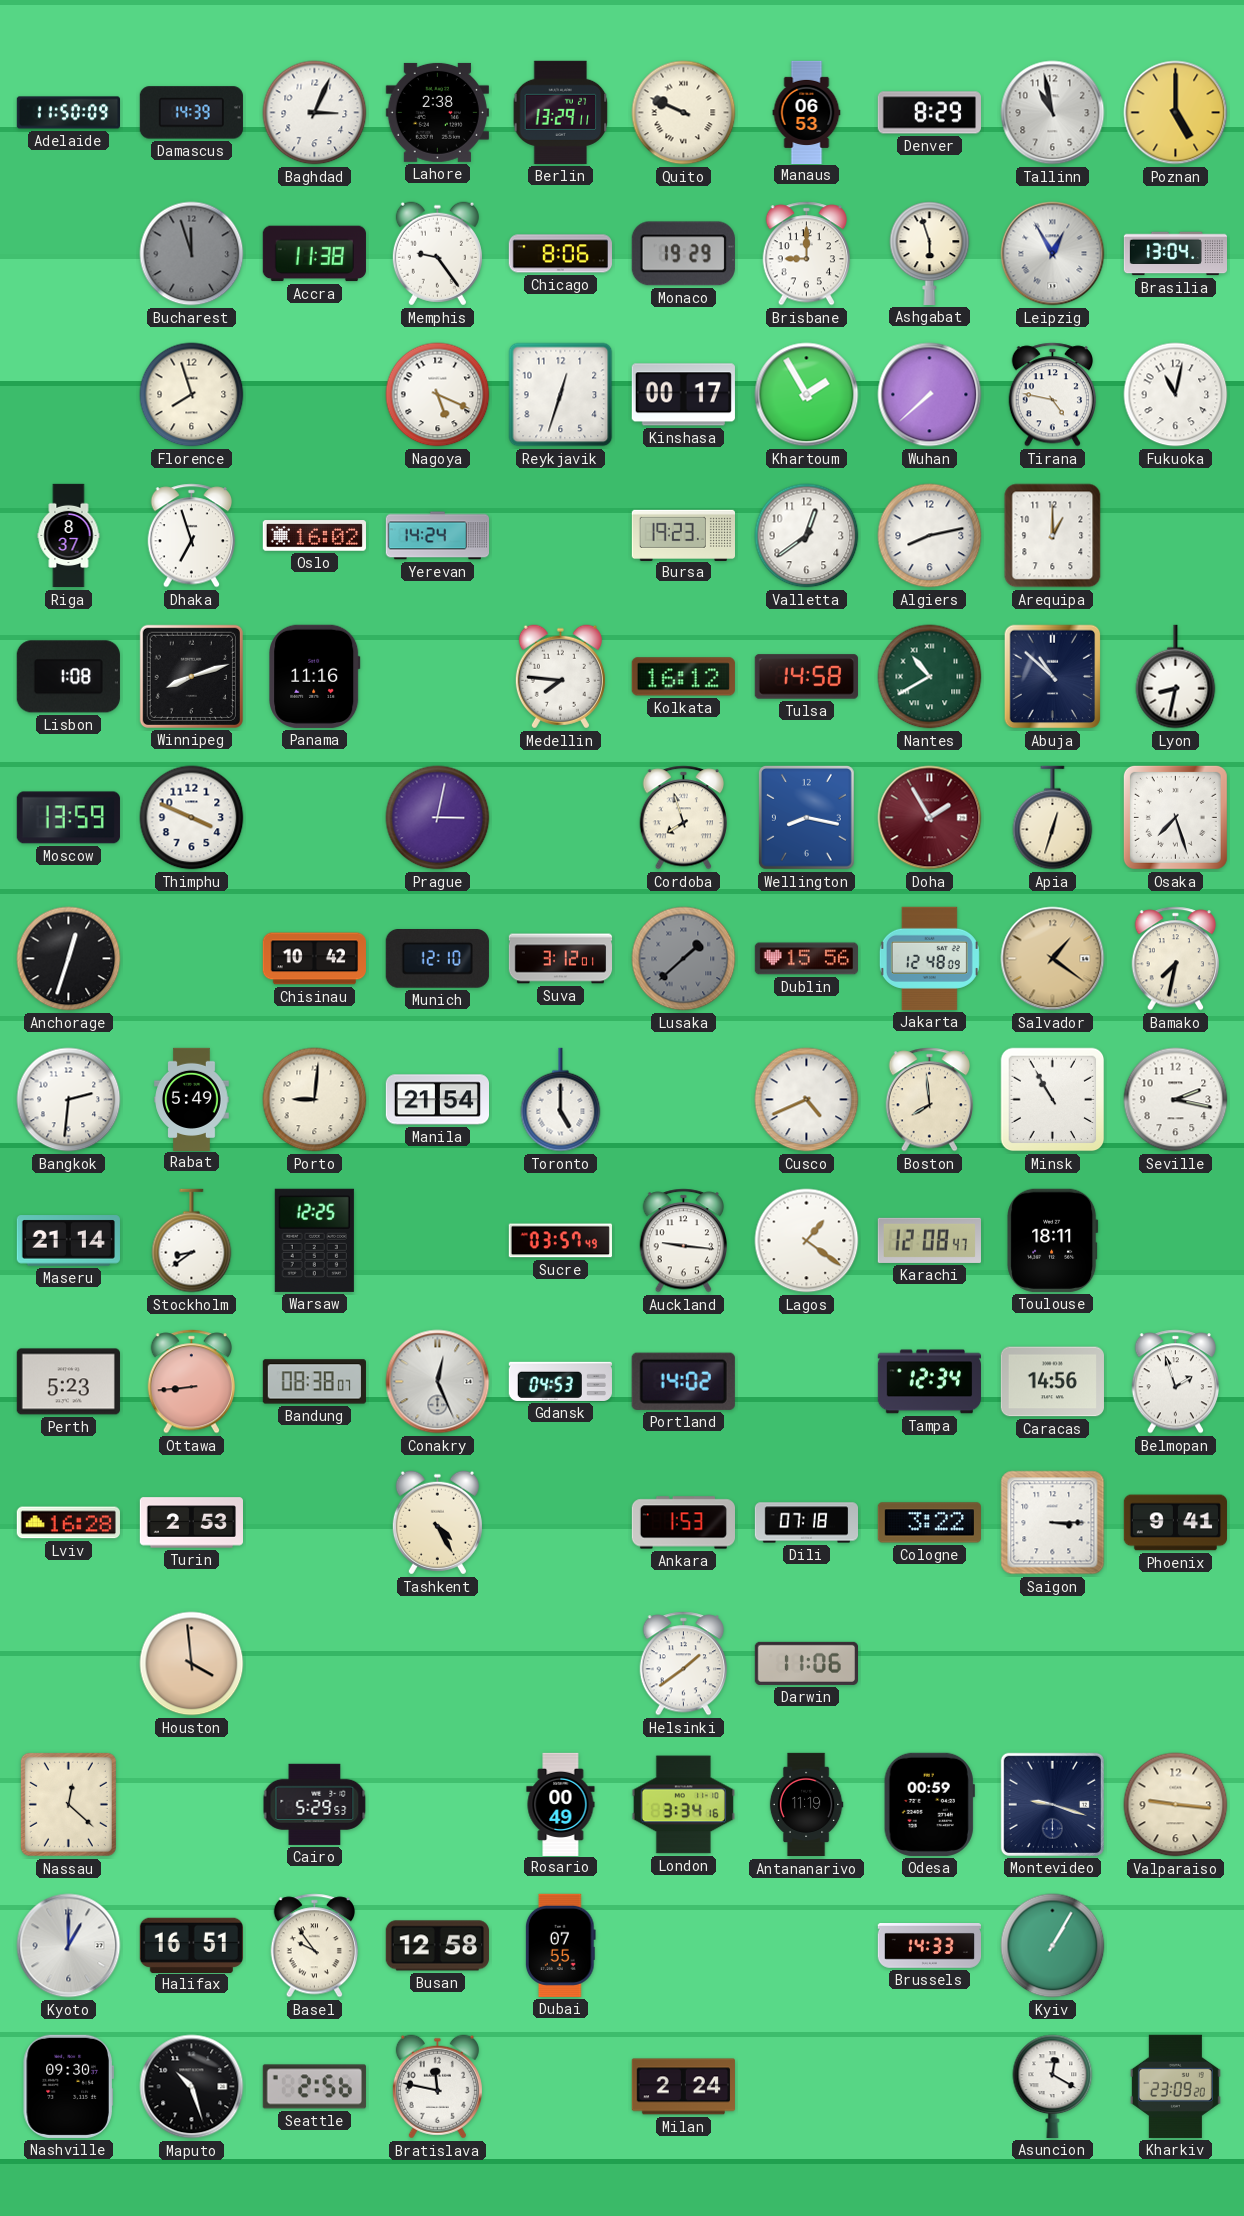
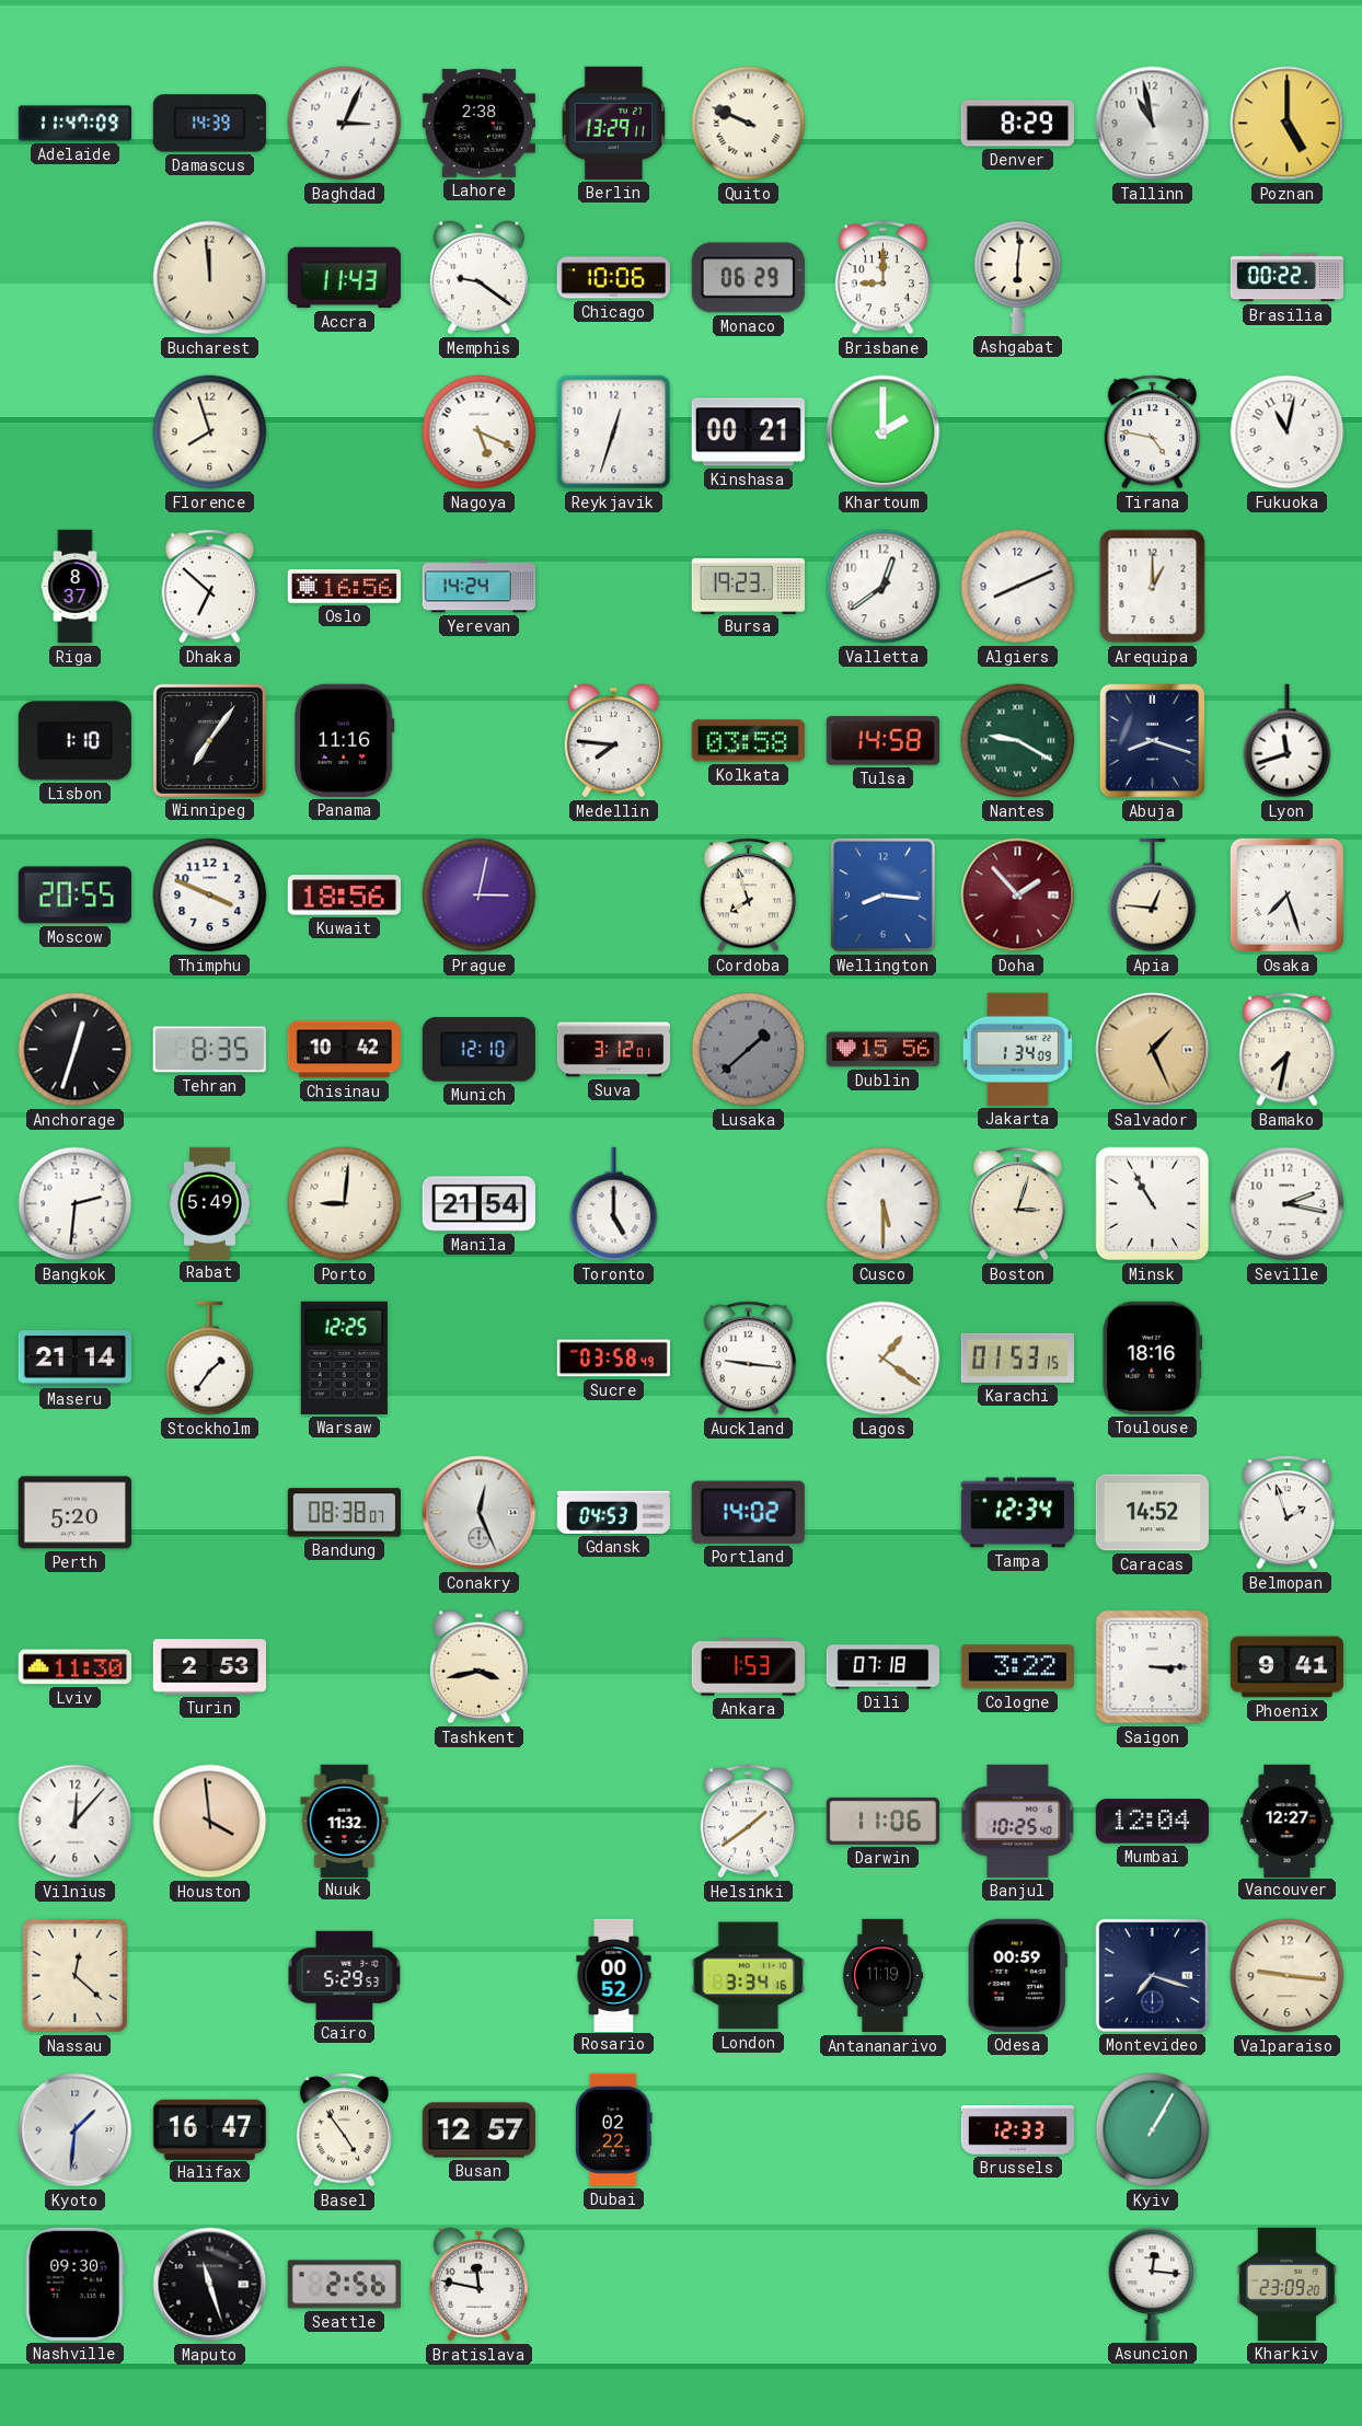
Adelaide: 11:50 -> 11:47
Manaus: 06:53 -> none
Bucharest: 11:57 -> 11:59
Bucharest dial: grey -> cream
Accra: 11:38 -> 11:43
Memphis: 9:24 -> 9:21
Chicago: 8:06 -> 10:06
Monaco: 19:29 -> 06:29
Ashgabat: 5:57 -> 6:01
Leipzig: 12:55 -> none
Brasilia: 13:04 -> 00:22
Kinshasa: 00:17 -> 00:21
Khartoum: 1:55 -> 2:00
Wuhan: 7:38 -> none
Dhaka: 6:57 -> 6:52
Oslo: 16:02 -> 16:56
Algiers: 8:13 -> 8:11
Lisbon: 1:08 -> 1:10
Winnipeg: 8:12 -> 7:06
Kolkata: 16:12 -> 03:58
Nantes: 10:40 -> 9:20
Abuja: 10:52 -> 8:18
Lyon: 8:32 -> 11:42
Moscow: 13:59 -> 20:55
Kuwait: none -> 18:56
Wellington: 8:17 -> 8:16
Doha: 1:55 -> 1:53
Apia: 12:33 -> 12:46
Tehran: none -> 8:35
Jakarta: 12:48 -> 1:34
Salvador: 1:21 -> 1:26
Cusco: 4:41 -> 5:30
Boston: 7:59 -> 3:03
Stockholm: 8:39 -> 1:36
Sucre: 03:57 -> 03:58
Karachi: 12:08 -> 01:53
Toulouse: 18:11 -> 18:16
Perth: 5:23 -> 5:20
Ottawa: 8:44 -> none
Caracas: 14:56 -> 14:52
Lviv: 16:28 -> 11:30
Tashkent: 4:25 -> 3:43
Vilnius: none -> 12:07
Nuuk: none -> 11:32
Banjul: none -> 10:25
Mumbai: none -> 12:04
Vancouver: none -> 12:27
Rosario: 00:49 -> 00:52
Montevideo: 9:18 -> 7:18
Kyoto: 1:00 -> 1:31
Halifax: 16:51 -> 16:47
Basel: 9:54 -> 4:54
Busan: 12:58 -> 12:57
Dubai: 07:55 -> 02:22
Brussels: 14:33 -> 12:33
Maputo: 10:27 -> 11:27
Milan: 2:24 -> none
Asuncion: 12:20 -> 12:16
